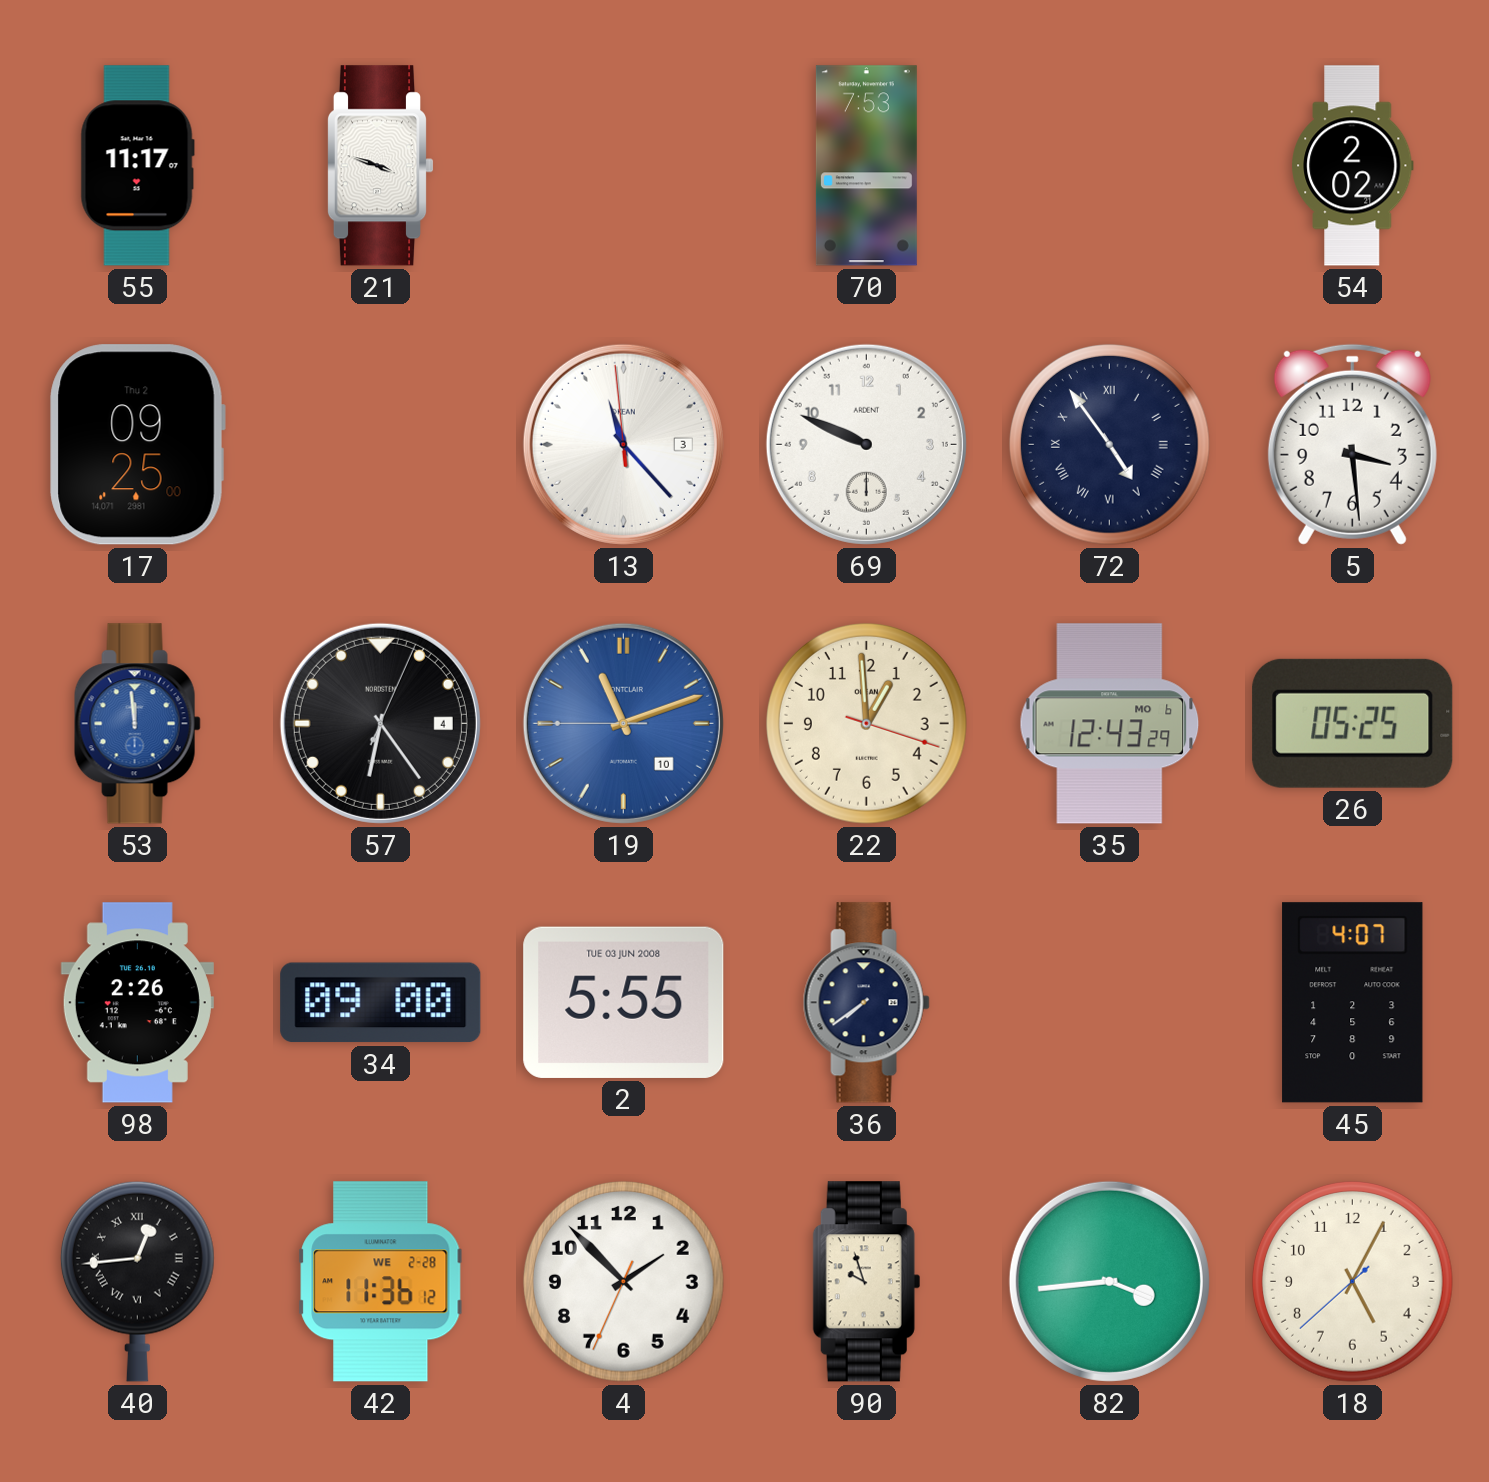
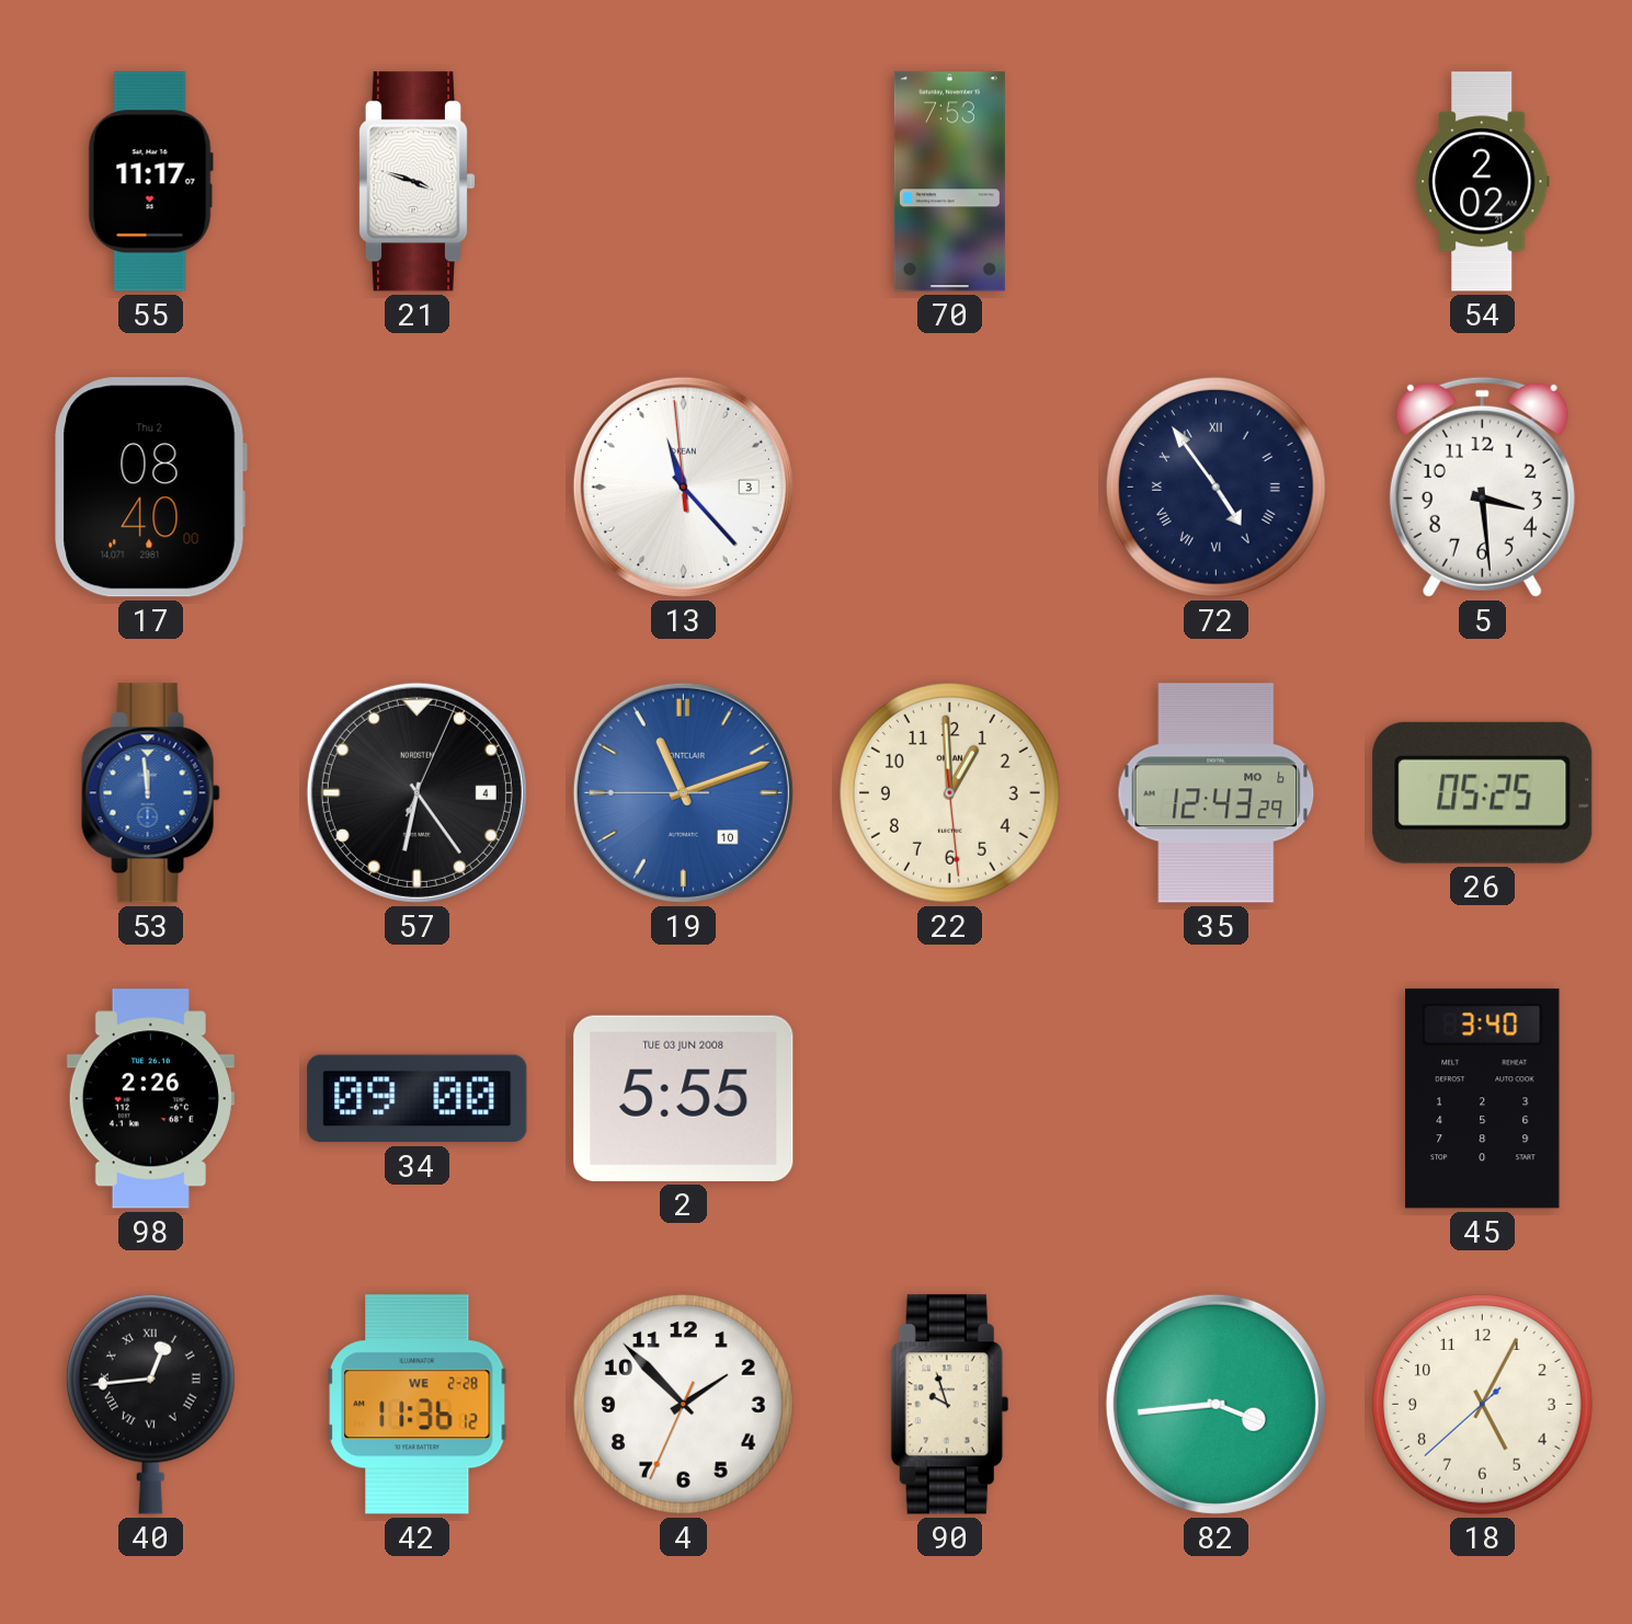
17: 09:25 -> 08:40
69: 9:49 -> none
22: 12:59:18 -> 12:59:29
36: 7:39 -> none
45: 4:07 -> 3:40
